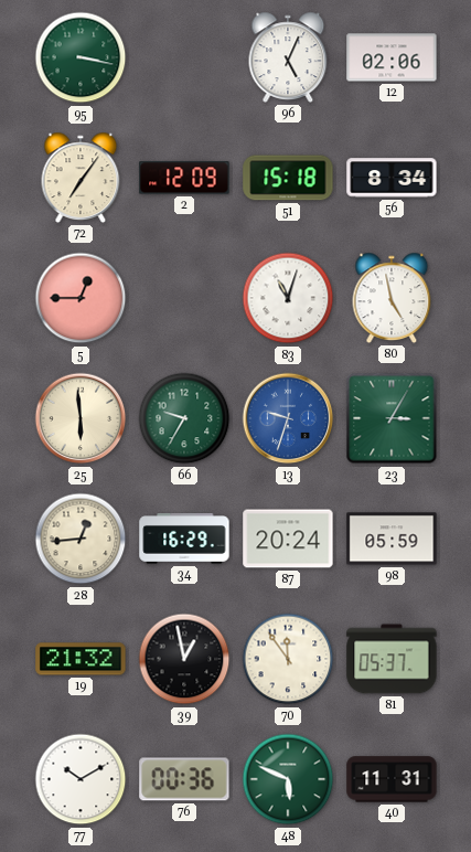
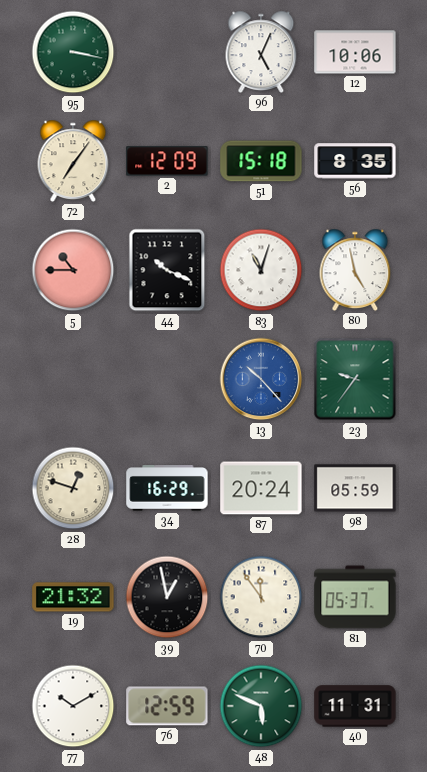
12: 02:06 -> 10:06
56: 8:34 -> 8:35
5: 12:45 -> 10:45
44: none -> 10:19
25: 5:59 -> none
66: 9:35 -> none
13: 9:33 -> 10:23
23: 3:05 -> 9:36
28: 12:44 -> 12:48
76: 00:36 -> 12:59
